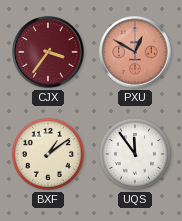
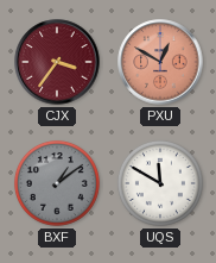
BXF dial: cream -> grey
UQS: 11:54 -> 11:50
